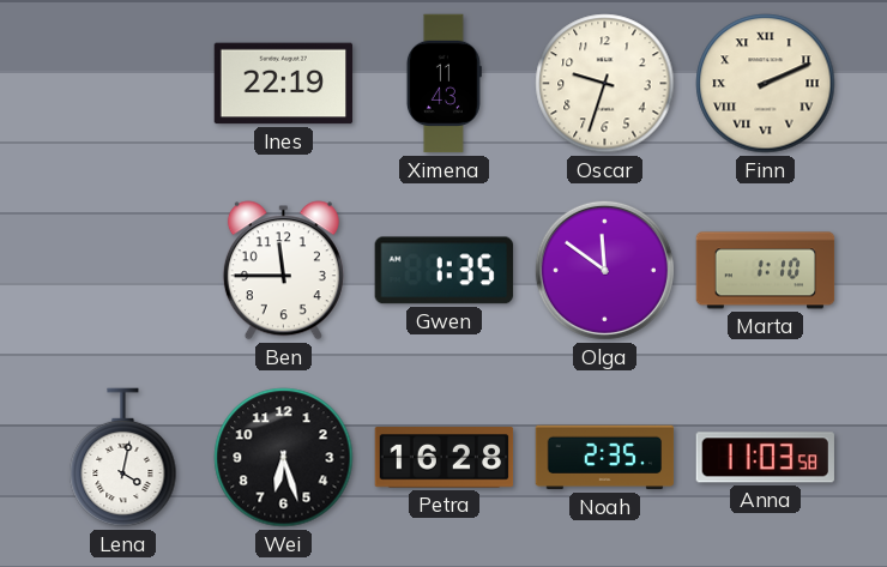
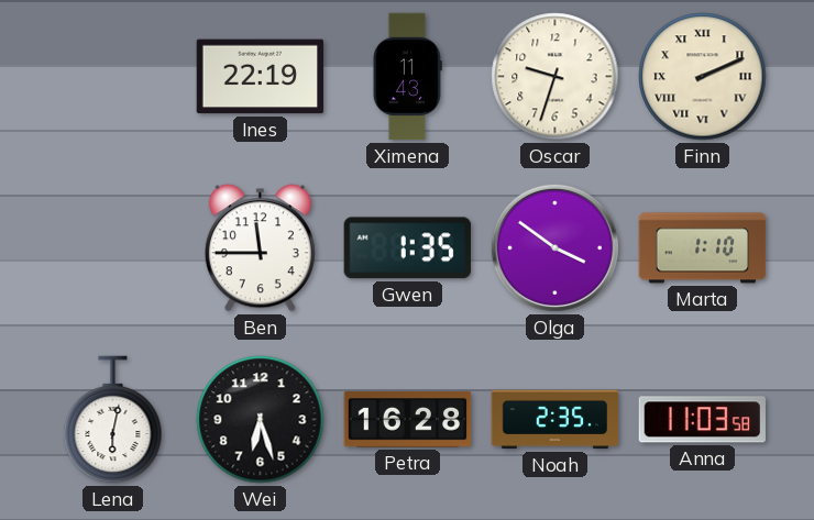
Olga: 11:51 -> 3:51
Lena: 4:02 -> 6:02
